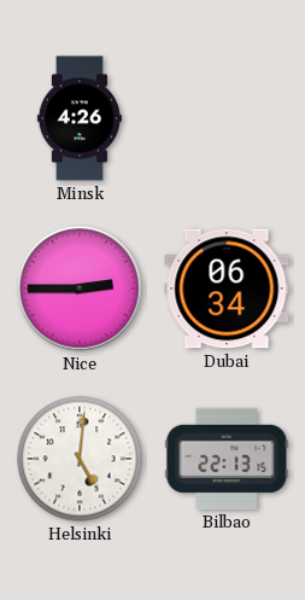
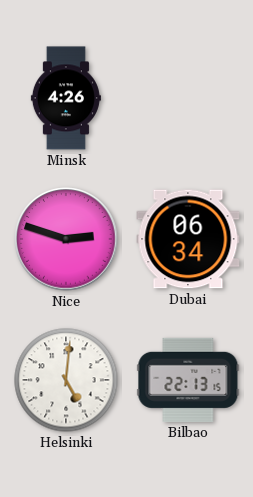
Nice: 2:45 -> 2:48
